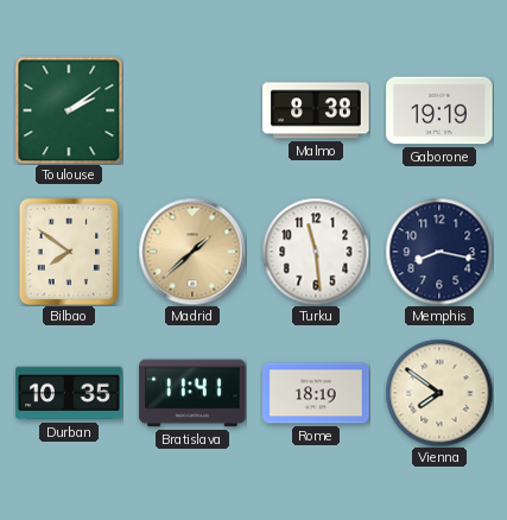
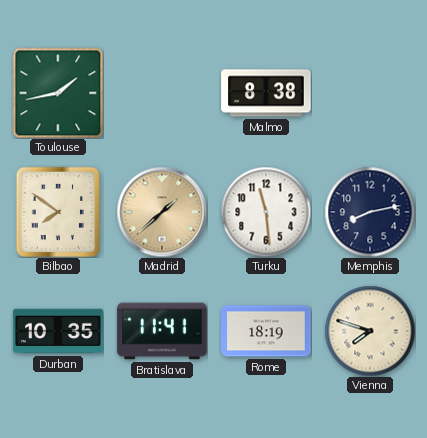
Toulouse: 2:09 -> 1:43
Gaborone: 19:19 -> none
Memphis: 8:17 -> 8:13
Vienna: 7:51 -> 7:48
